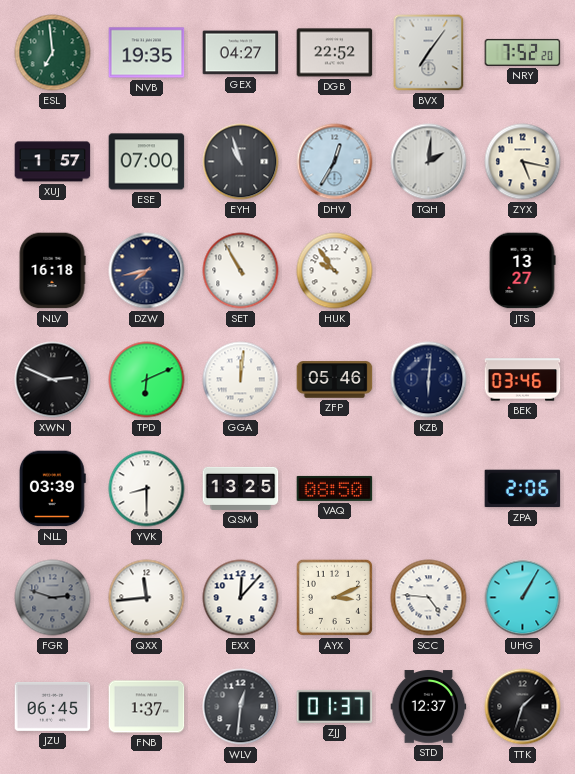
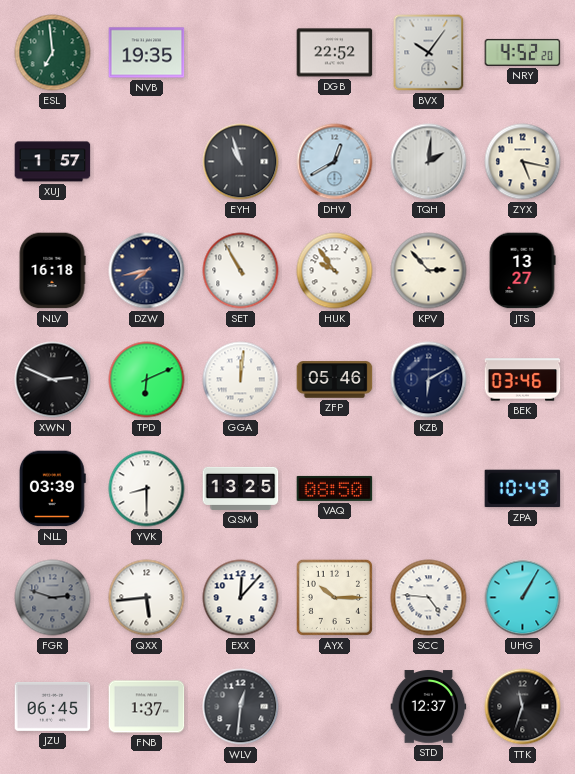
GEX: 04:27 -> none
BVX: 7:06 -> 10:06
NRY: 7:52 -> 4:52
ESE: 07:00 -> none
DHV: 12:35 -> 12:40
KPV: none -> 2:53
KZB: 6:01 -> 6:10
ZPA: 2:06 -> 10:49
QXX: 11:44 -> 5:44
AYX: 3:11 -> 10:15
ZJJ: 01:37 -> none
TTK: 1:33 -> 11:33
